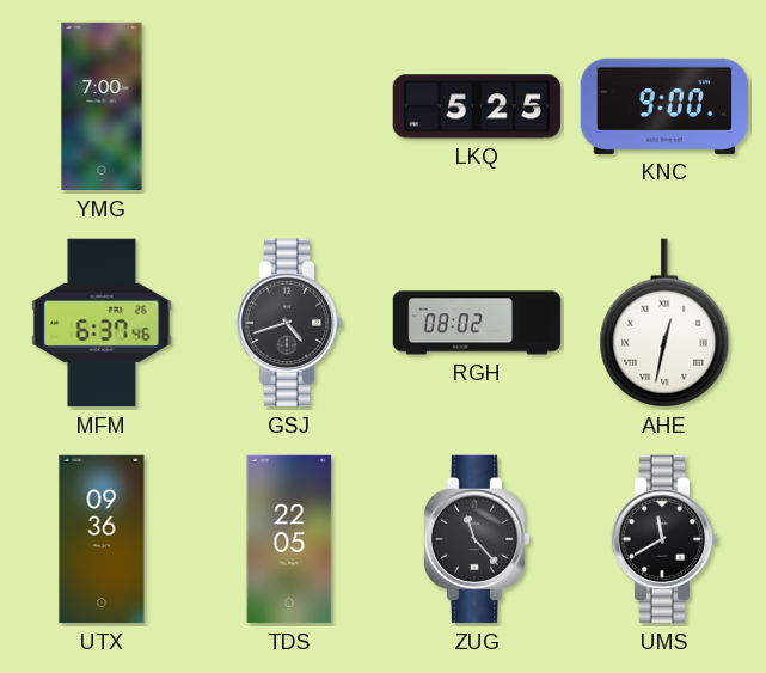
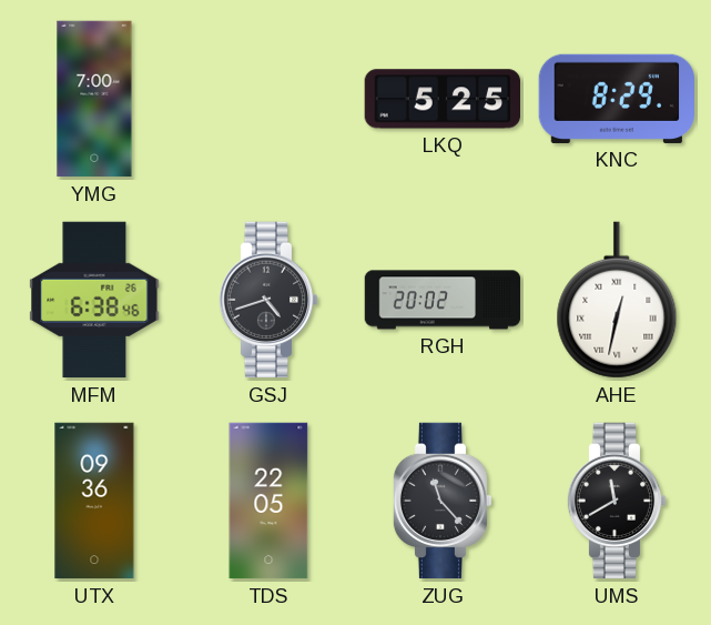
KNC: 9:00 -> 8:29
MFM: 6:37 -> 6:38
RGH: 08:02 -> 20:02
